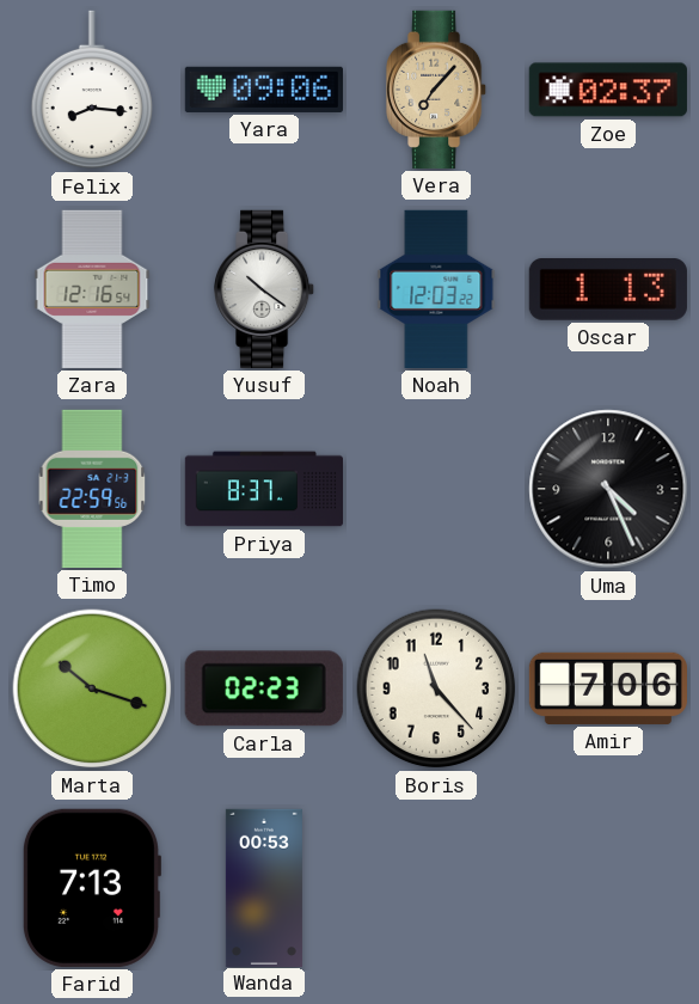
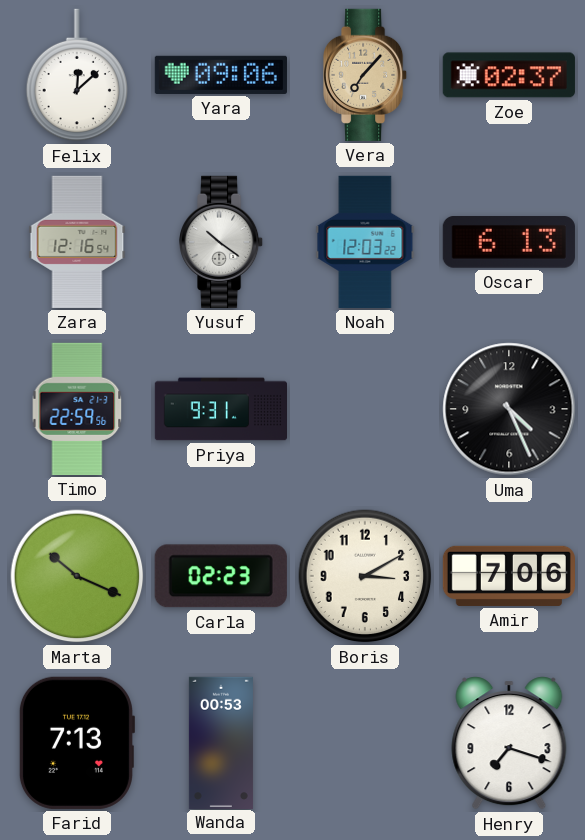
Felix: 8:16 -> 12:08
Oscar: 1:13 -> 6:13
Priya: 8:37 -> 9:31
Marta: 10:18 -> 10:19
Boris: 11:23 -> 3:10
Henry: none -> 7:18
